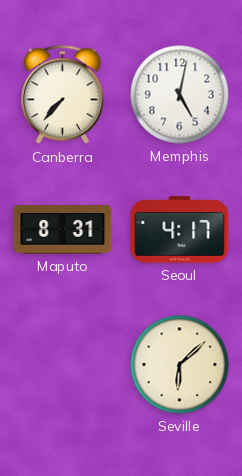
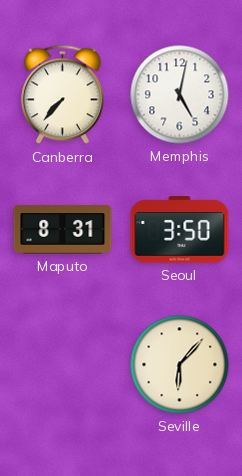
Seoul: 4:17 -> 3:50
Seville: 6:08 -> 6:07
